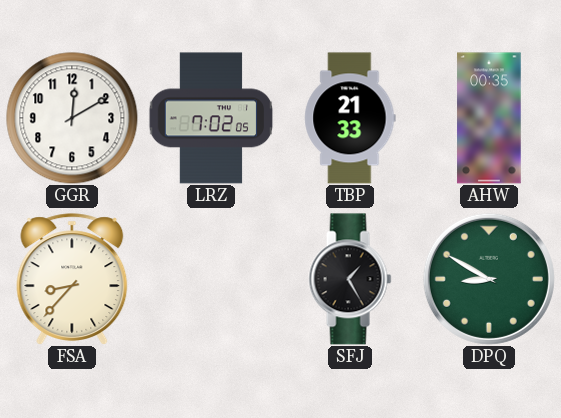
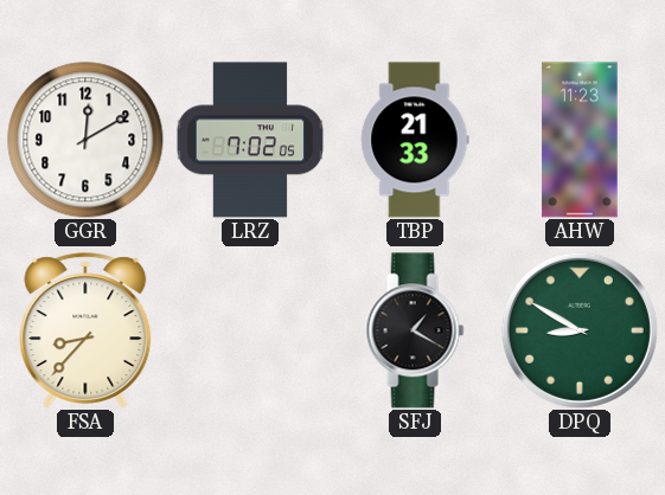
AHW: 00:35 -> 11:23
SFJ: 1:25 -> 1:20
